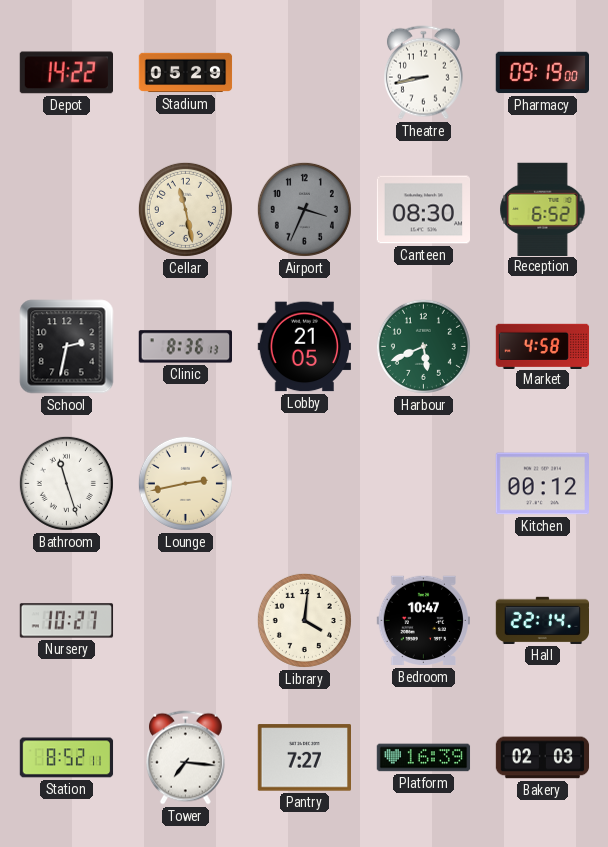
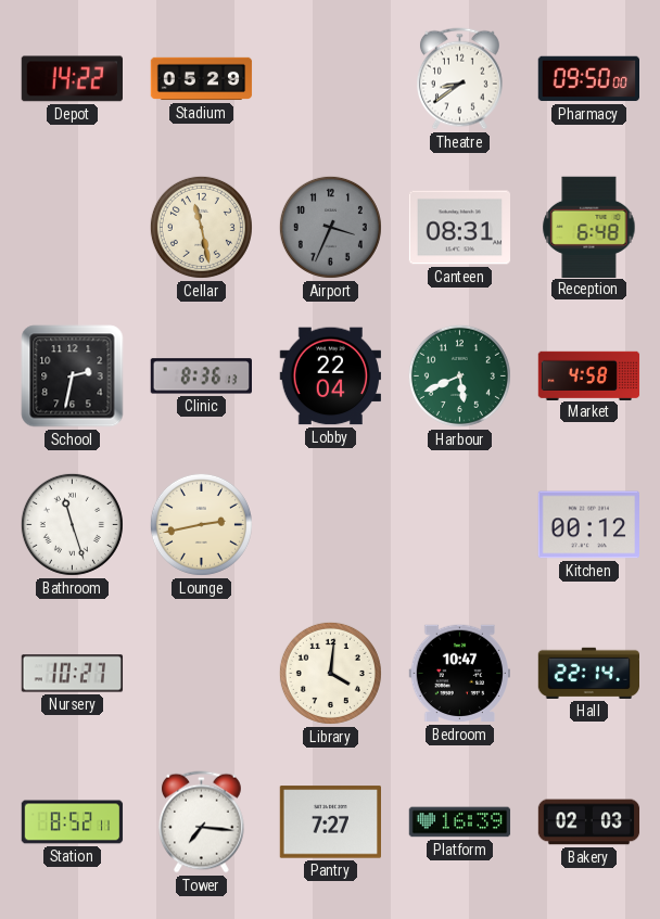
Theatre: 8:43 -> 8:39
Pharmacy: 09:19 -> 09:50
Canteen: 08:30 -> 08:31
Reception: 6:52 -> 6:48
Lobby: 21:05 -> 22:04
